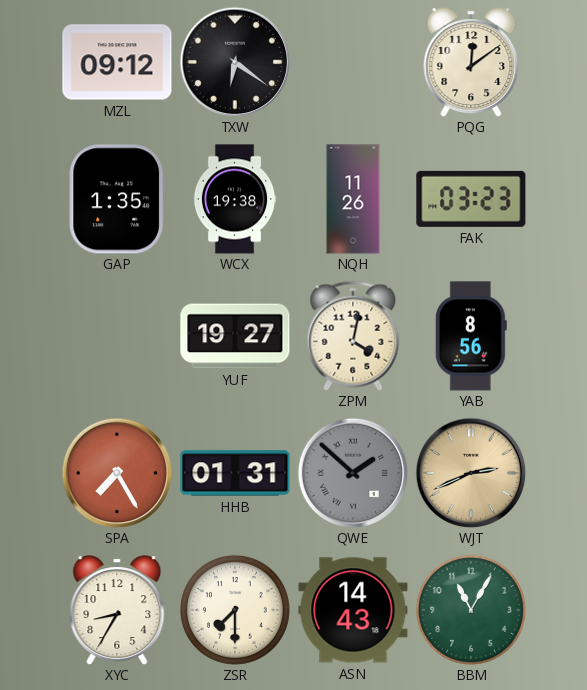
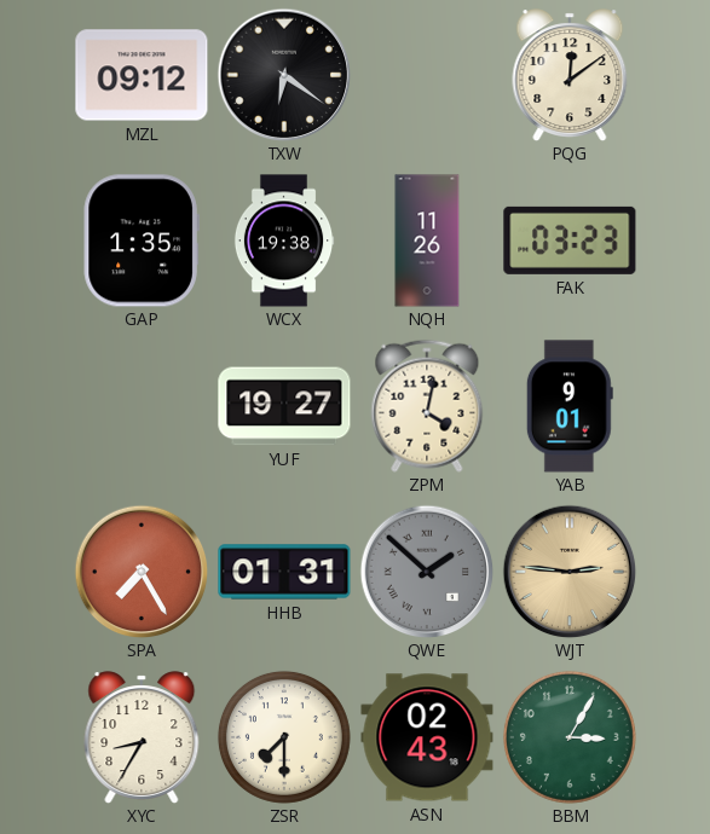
YAB: 8:56 -> 9:01
WJT: 2:41 -> 2:46
ASN: 14:43 -> 02:43
BBM: 11:05 -> 3:05
